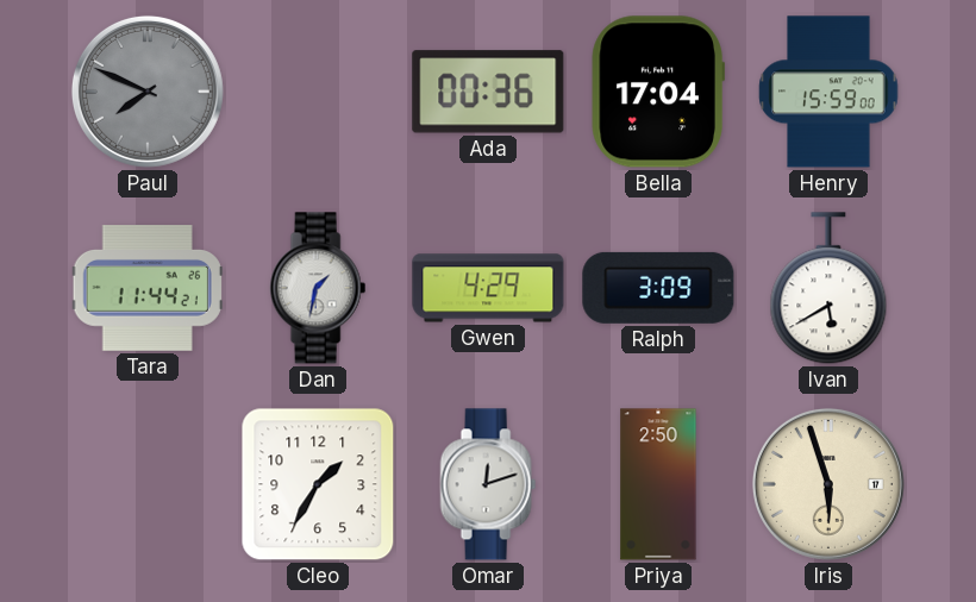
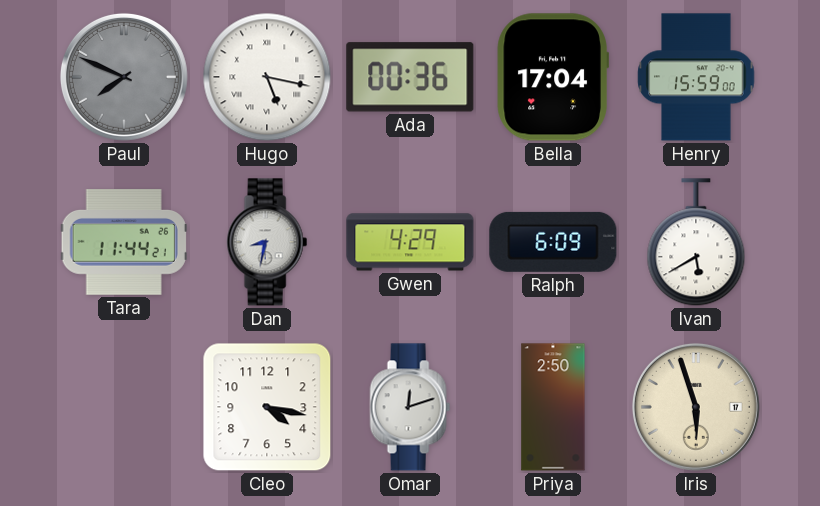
Hugo: none -> 5:17
Dan: 1:32 -> 8:32
Ralph: 3:09 -> 6:09
Cleo: 1:35 -> 4:17
